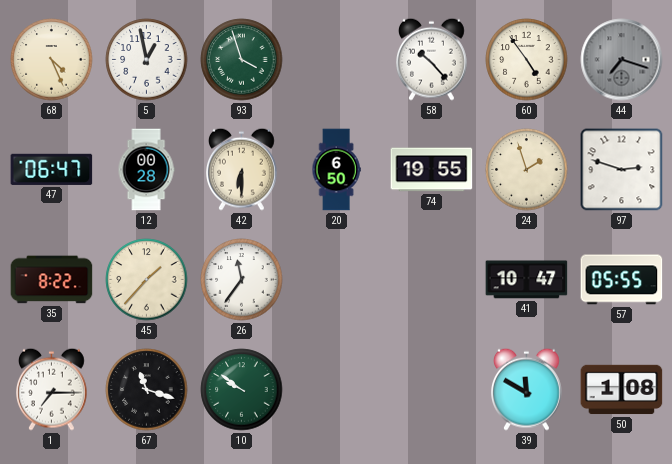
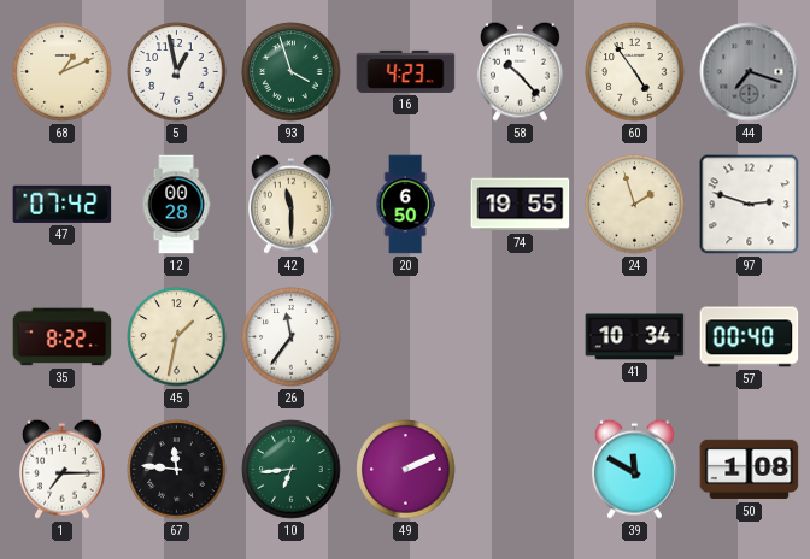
68: 4:26 -> 1:11
16: none -> 4:23
47: 06:47 -> 07:42
42: 6:30 -> 11:30
45: 1:37 -> 1:32
41: 10:47 -> 10:34
57: 05:55 -> 00:40
67: 11:18 -> 11:46
10: 9:51 -> 6:44
49: none -> 2:11
